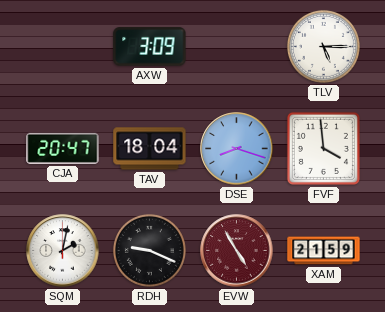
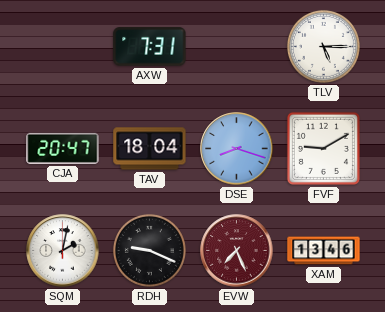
AXW: 3:09 -> 7:31
FVF: 3:59 -> 9:10
EVW: 4:55 -> 7:26
XAM: 21:59 -> 13:46
